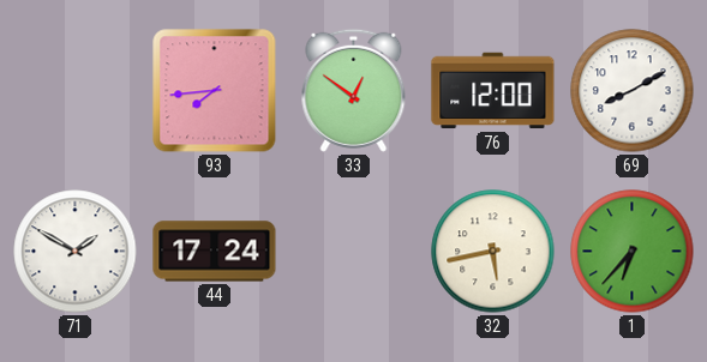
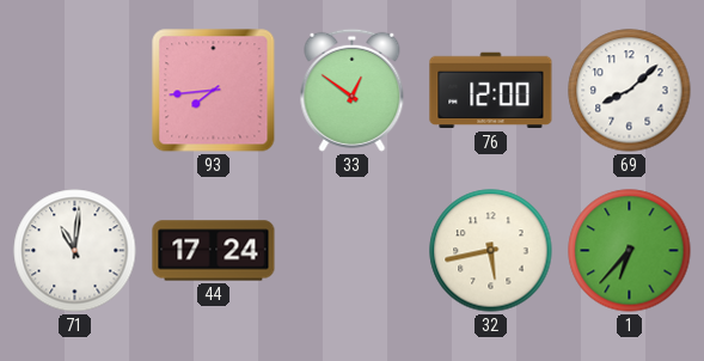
69: 8:10 -> 8:08
71: 1:50 -> 11:01
